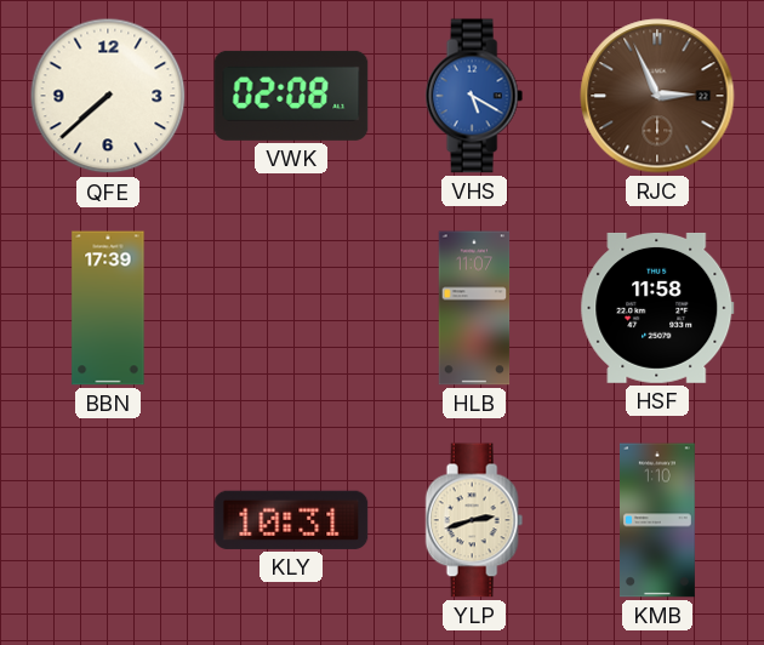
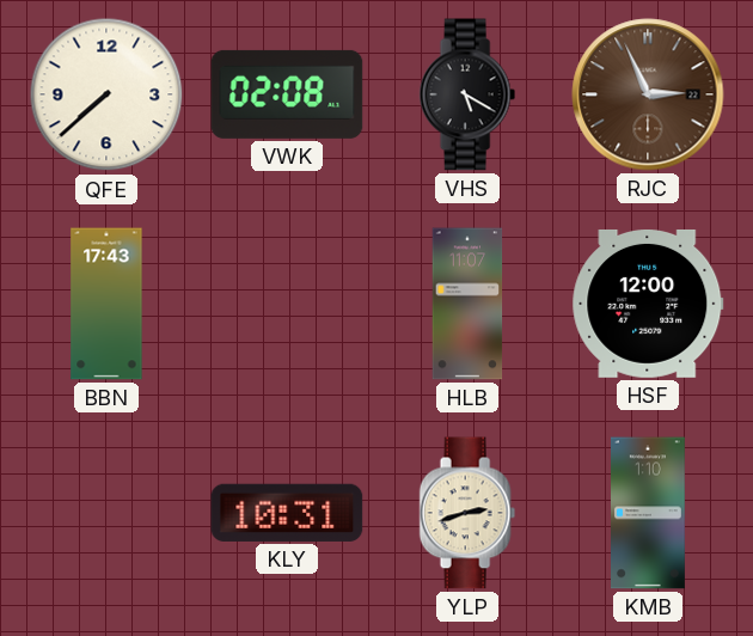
VHS dial: blue -> black
BBN: 17:39 -> 17:43
HSF: 11:58 -> 12:00
